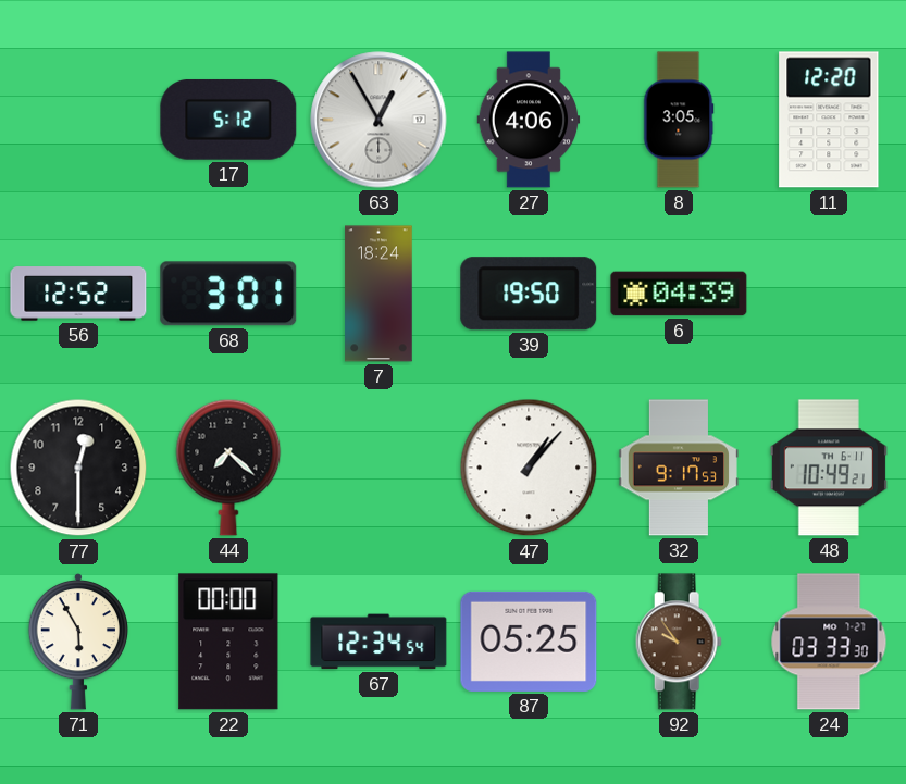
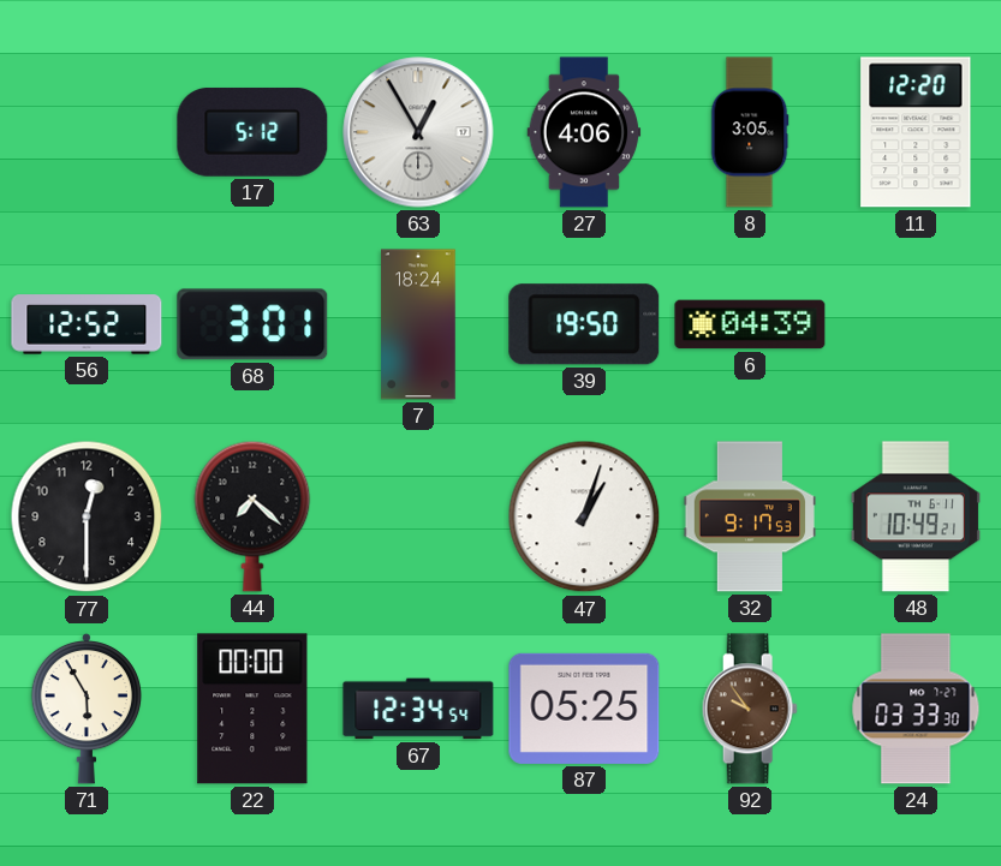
47: 1:07 -> 1:03
